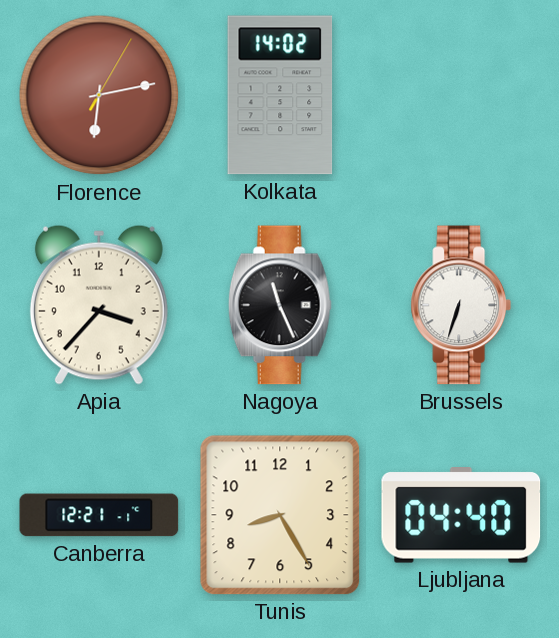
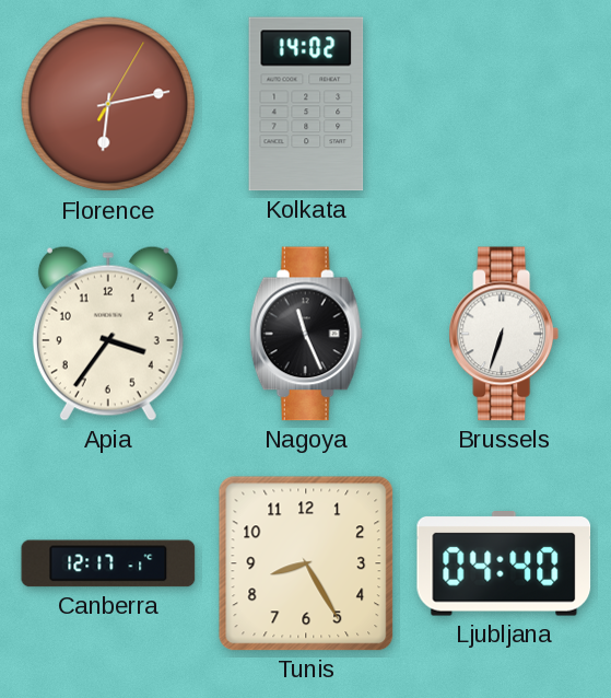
Apia: 3:37 -> 3:36
Canberra: 12:21 -> 12:17
